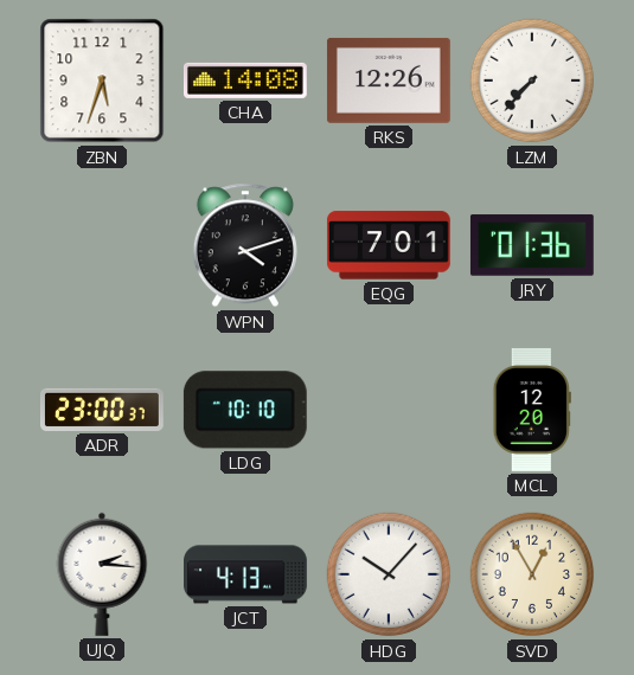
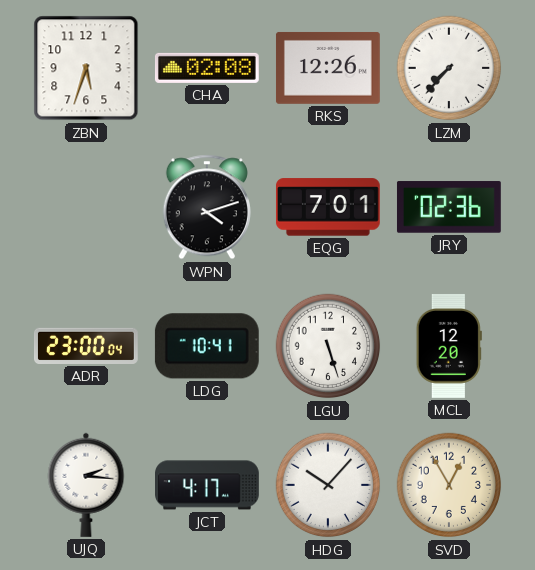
CHA: 14:08 -> 02:08
JRY: 01:36 -> 02:36
ADR: 23:00:37 -> 23:00:04
LDG: 10:10 -> 10:41
LGU: none -> 5:27
JCT: 4:13 -> 4:17
